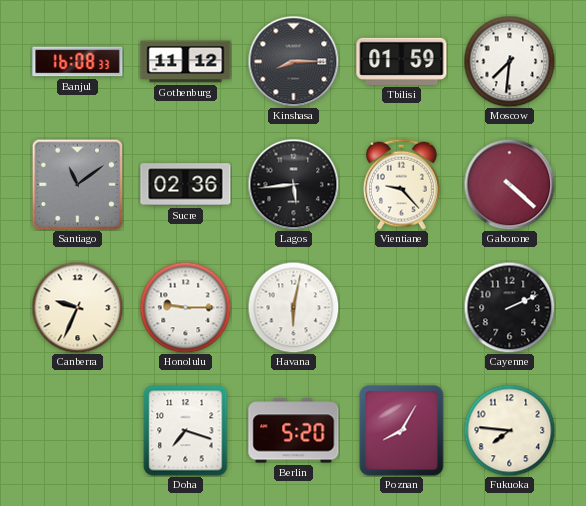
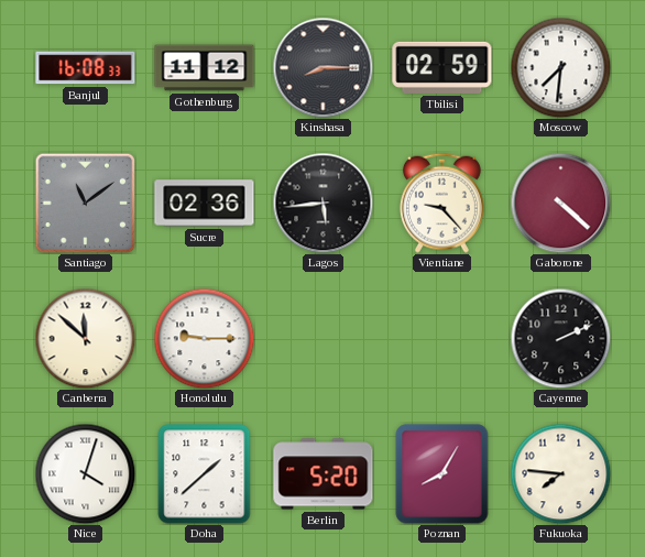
Tbilisi: 01:59 -> 02:59
Canberra: 9:34 -> 11:52
Havana: 6:02 -> none
Nice: none -> 4:03
Doha: 7:18 -> 1:38
